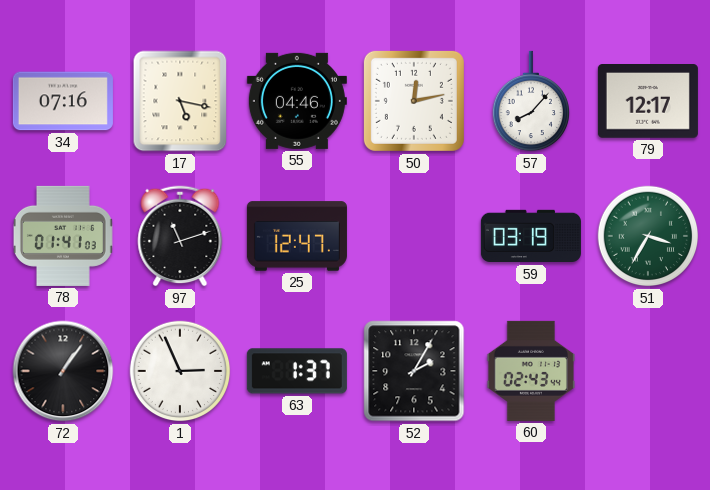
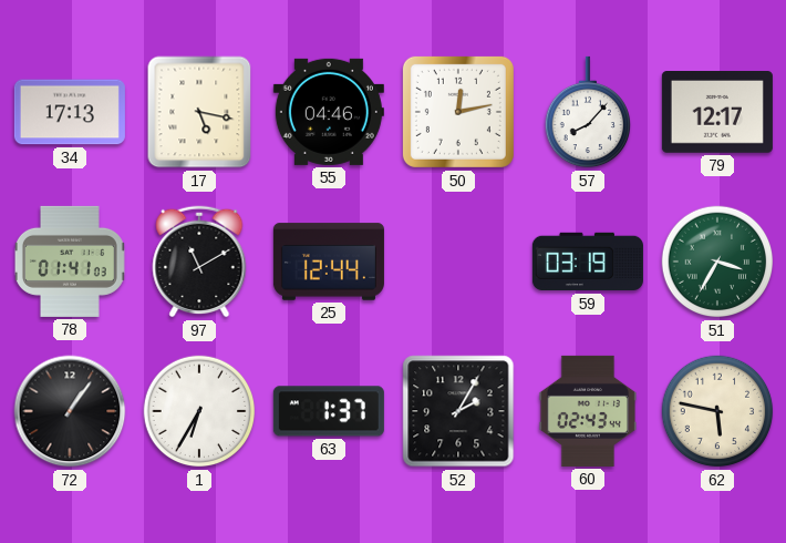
34: 07:16 -> 17:13
97: 11:12 -> 11:10
25: 12:47 -> 12:44
1: 2:56 -> 6:35
62: none -> 5:47
